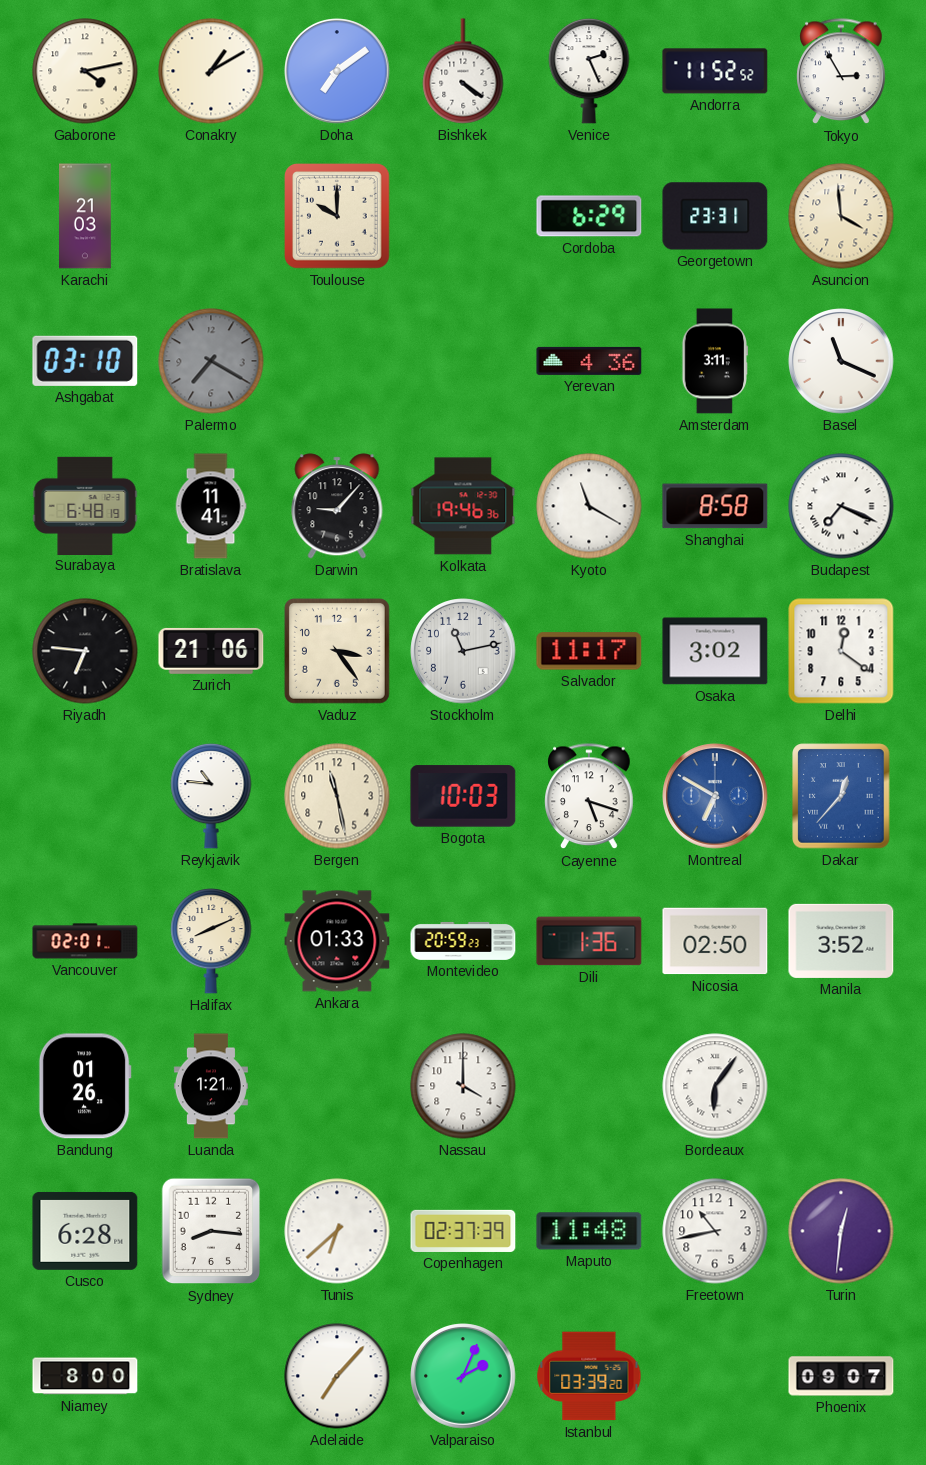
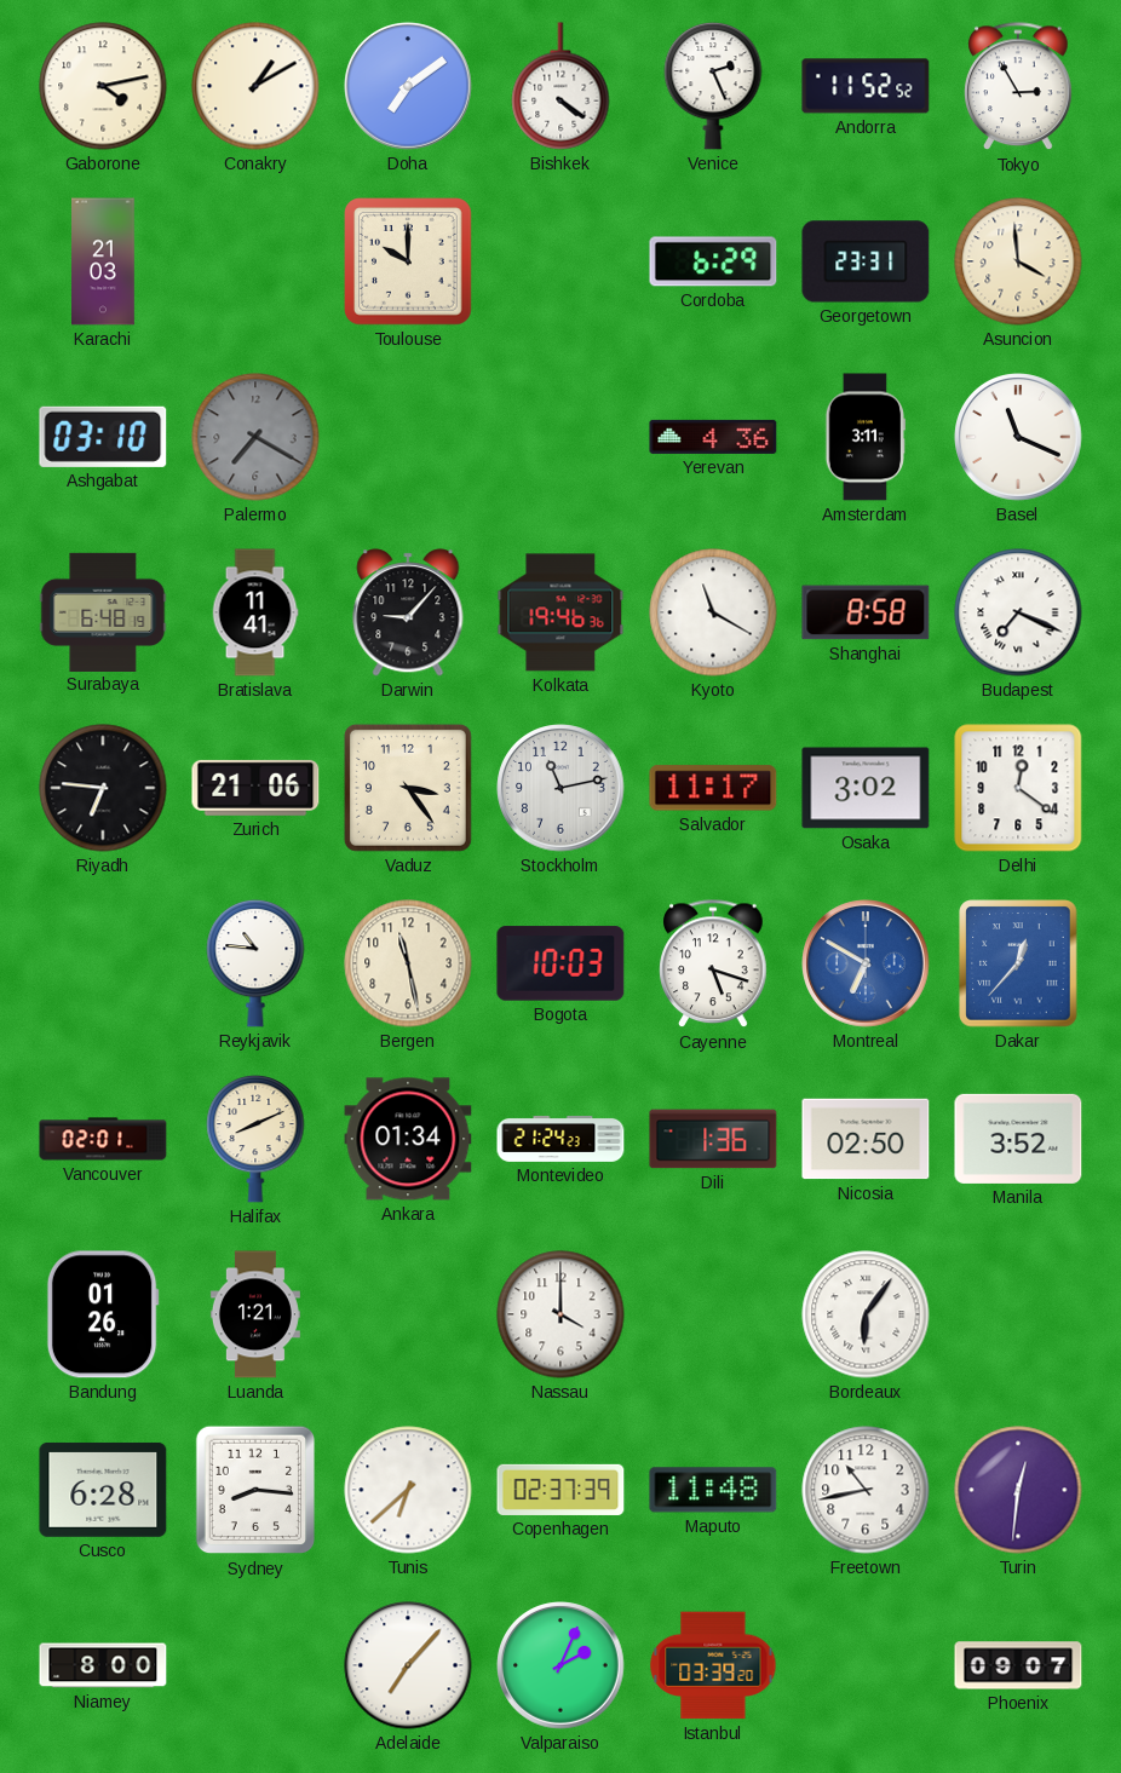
Ankara: 01:33 -> 01:34
Montevideo: 20:59 -> 21:24
